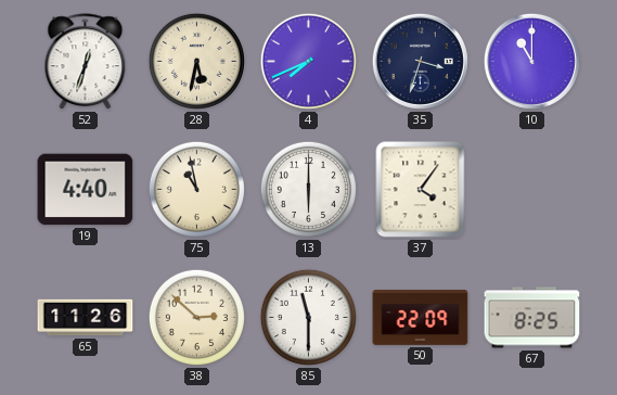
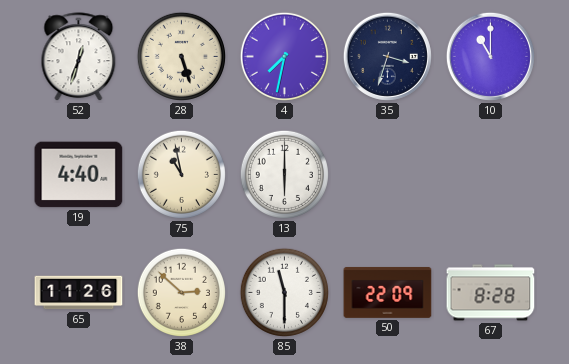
28: 5:32 -> 5:27
4: 7:41 -> 7:32
37: 4:06 -> none
67: 8:25 -> 8:28
